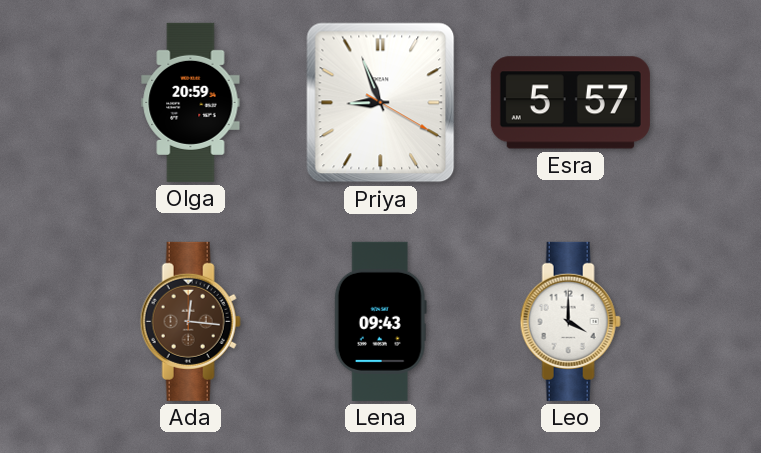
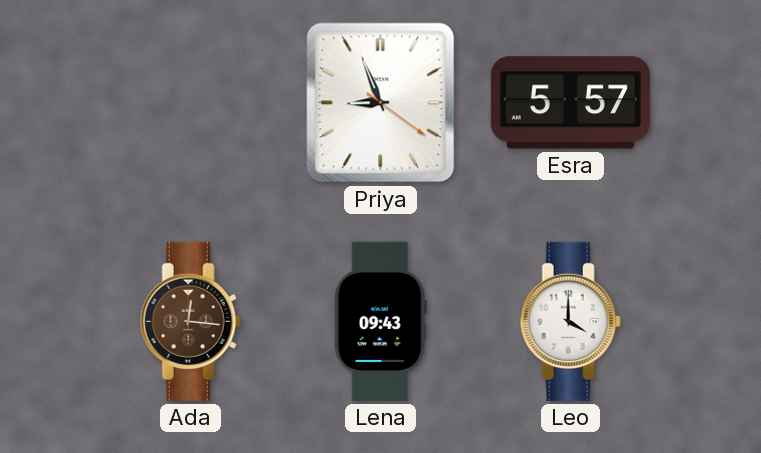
Olga: 20:59 -> none
Priya: 8:56:20 -> 8:56:21
